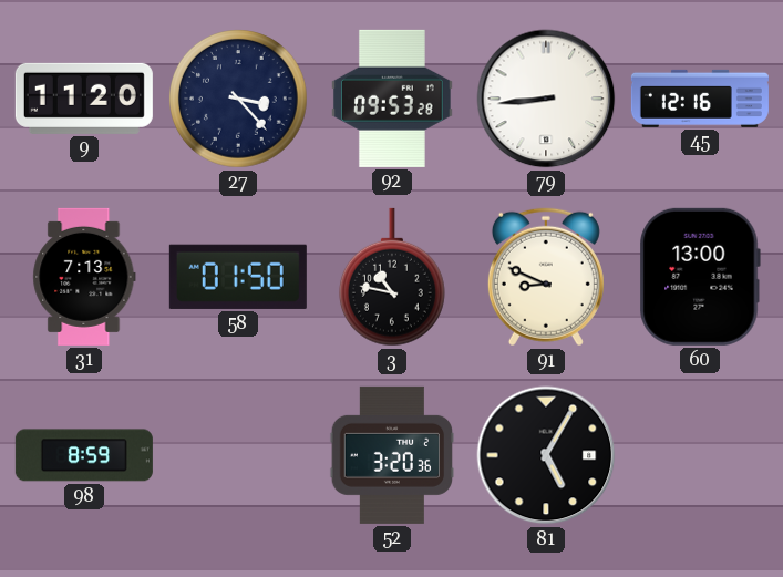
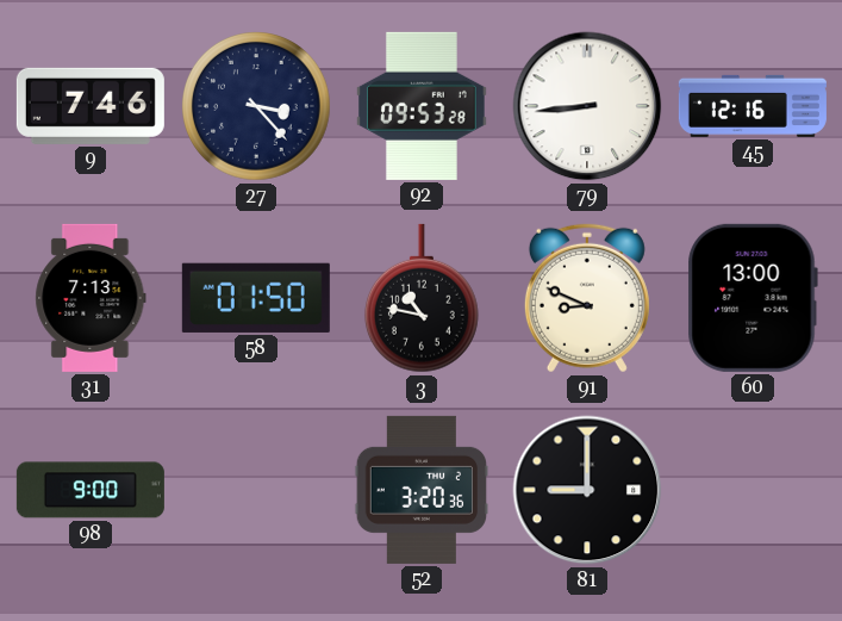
9: 11:20 -> 7:46
98: 8:59 -> 9:00
81: 5:05 -> 9:00
